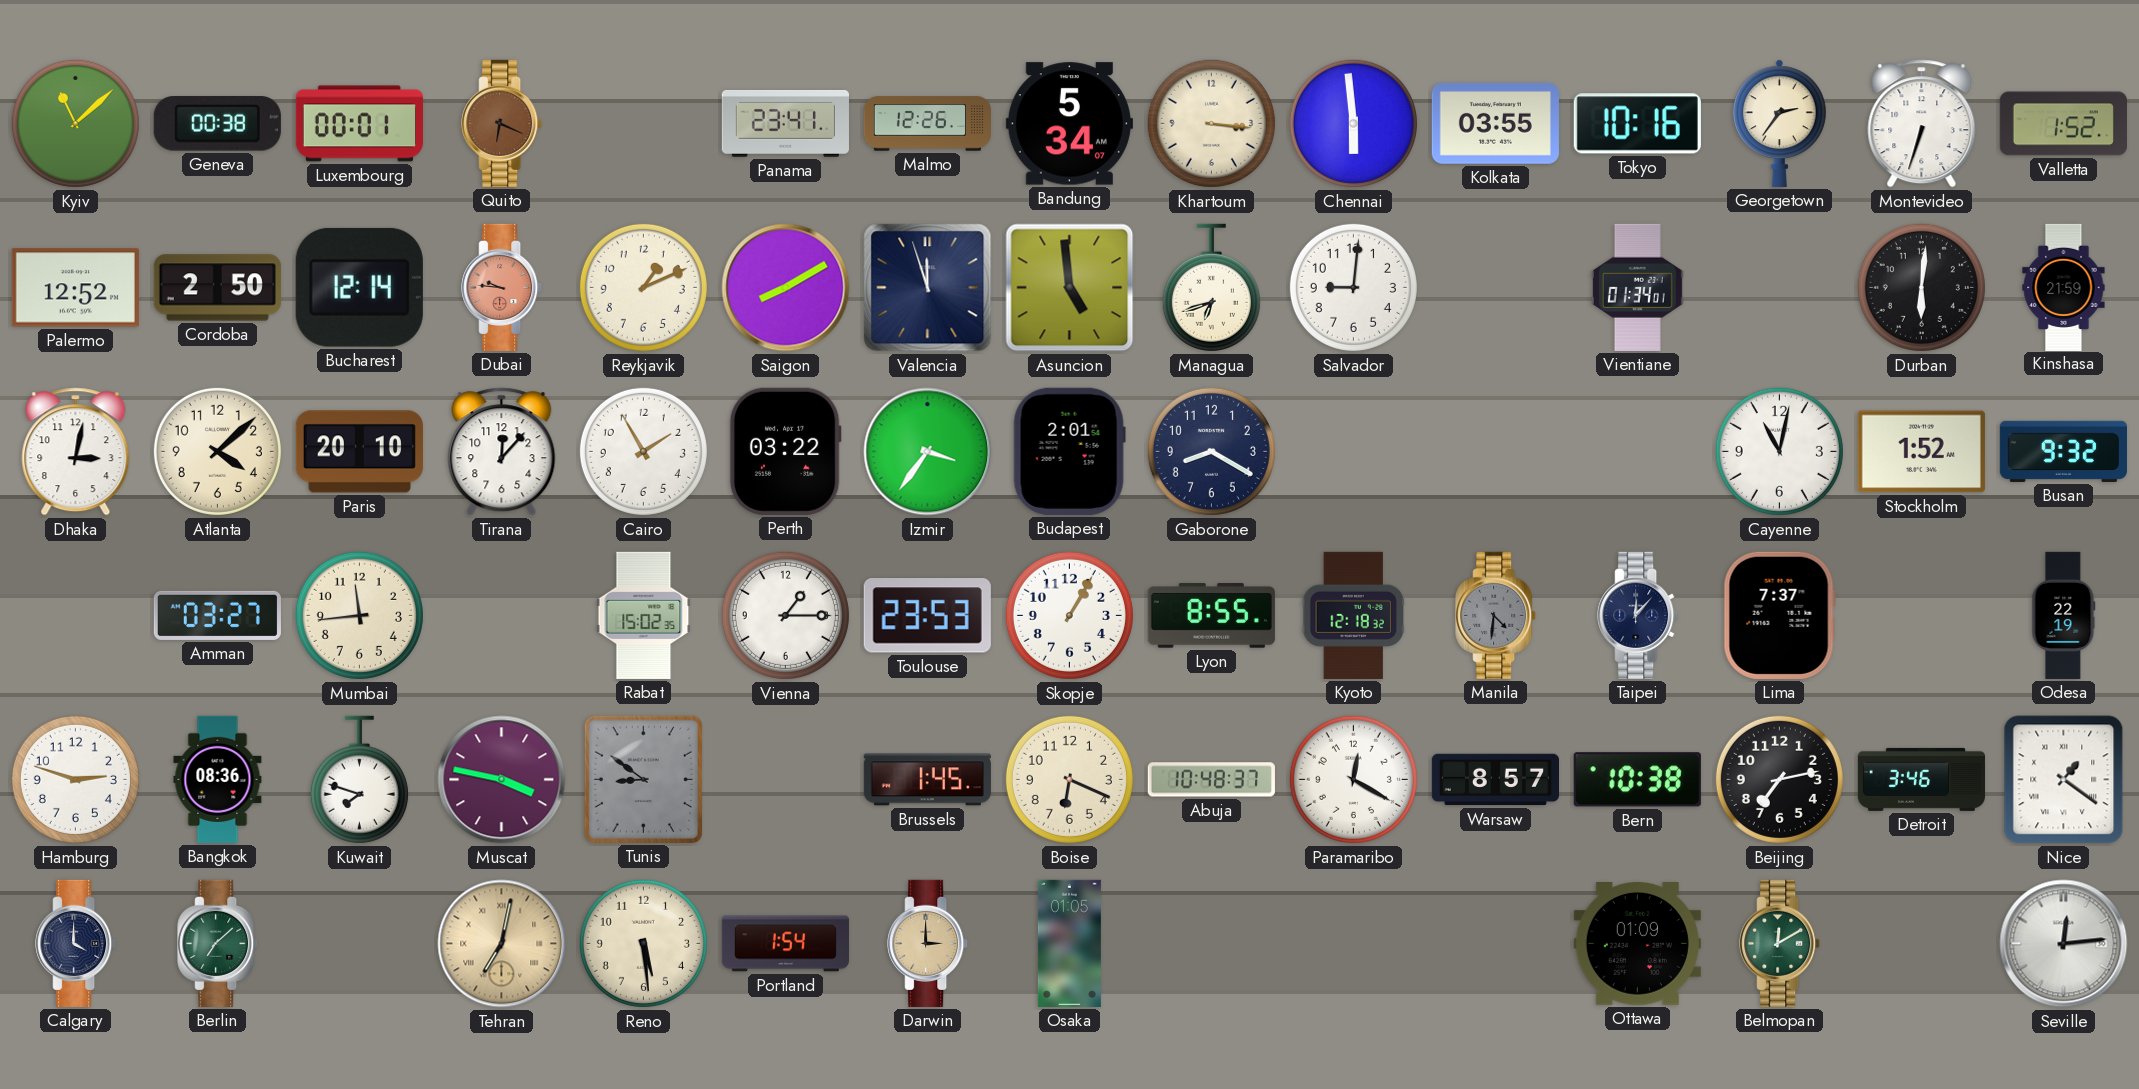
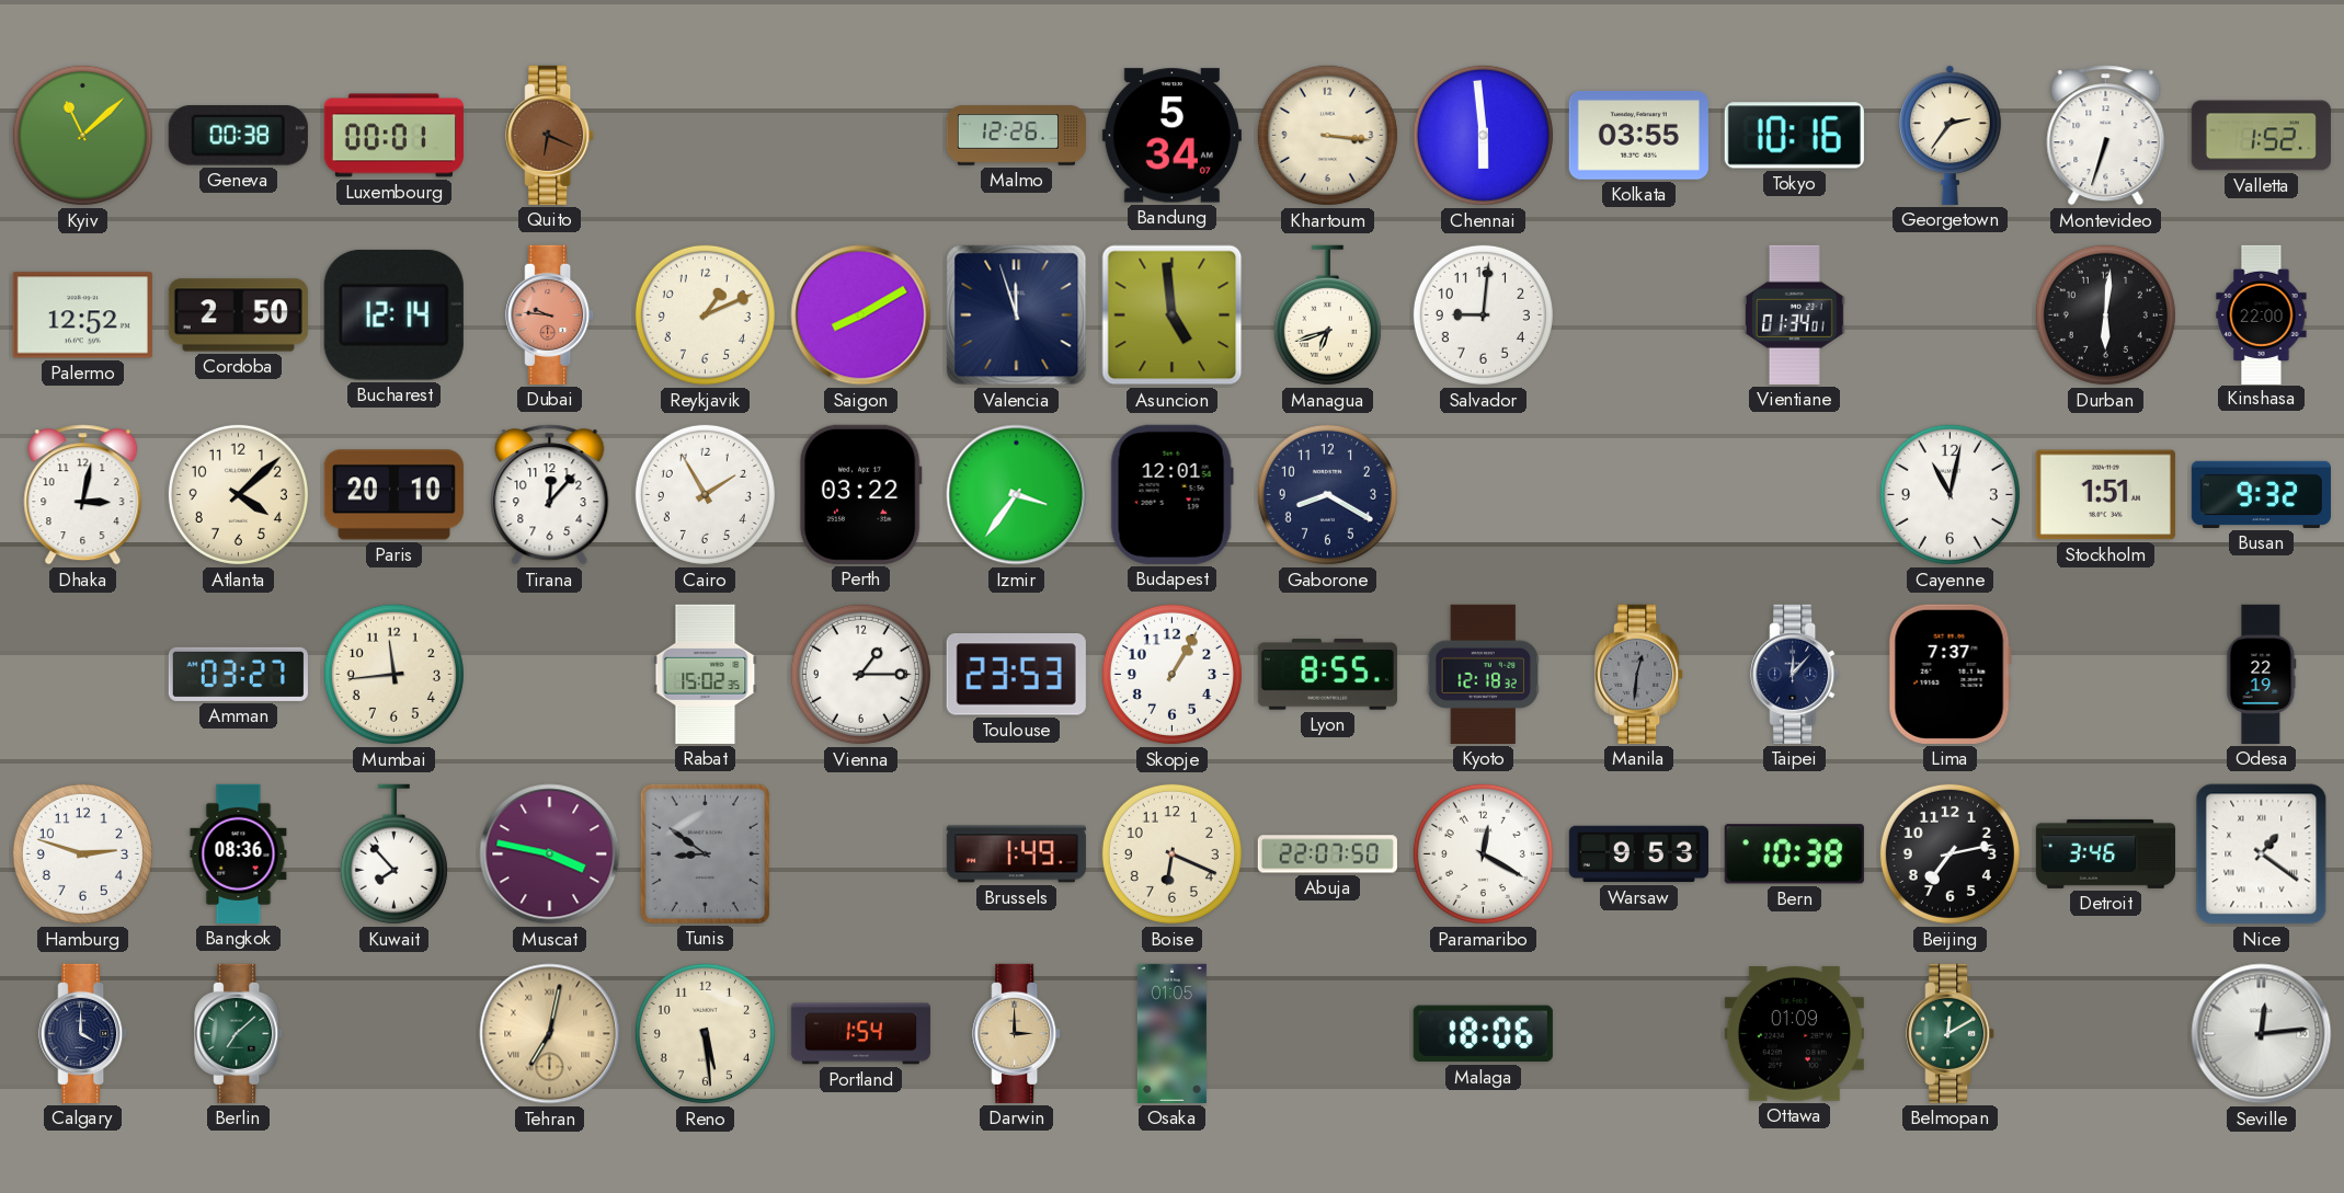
Panama: 23:41 -> none
Kinshasa: 21:59 -> 22:00
Budapest: 2:01 -> 12:01
Stockholm: 1:52 -> 1:51
Manila: 4:31 -> 12:31
Kuwait: 7:48 -> 7:53
Brussels: 1:45 -> 1:49
Abuja: 10:48 -> 22:07
Warsaw: 8:57 -> 9:53
Malaga: none -> 18:06
